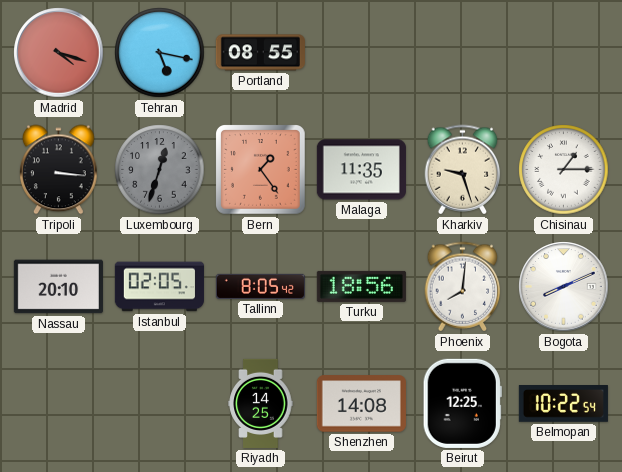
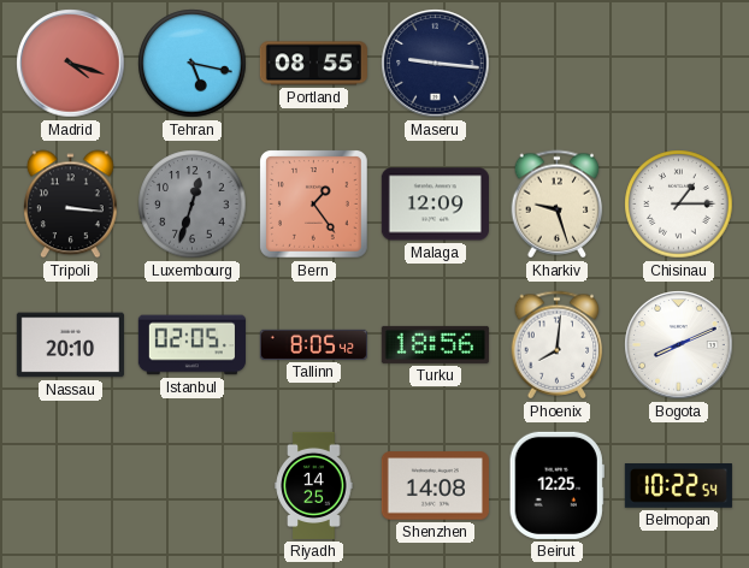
Maseru: none -> 9:16
Malaga: 11:35 -> 12:09
